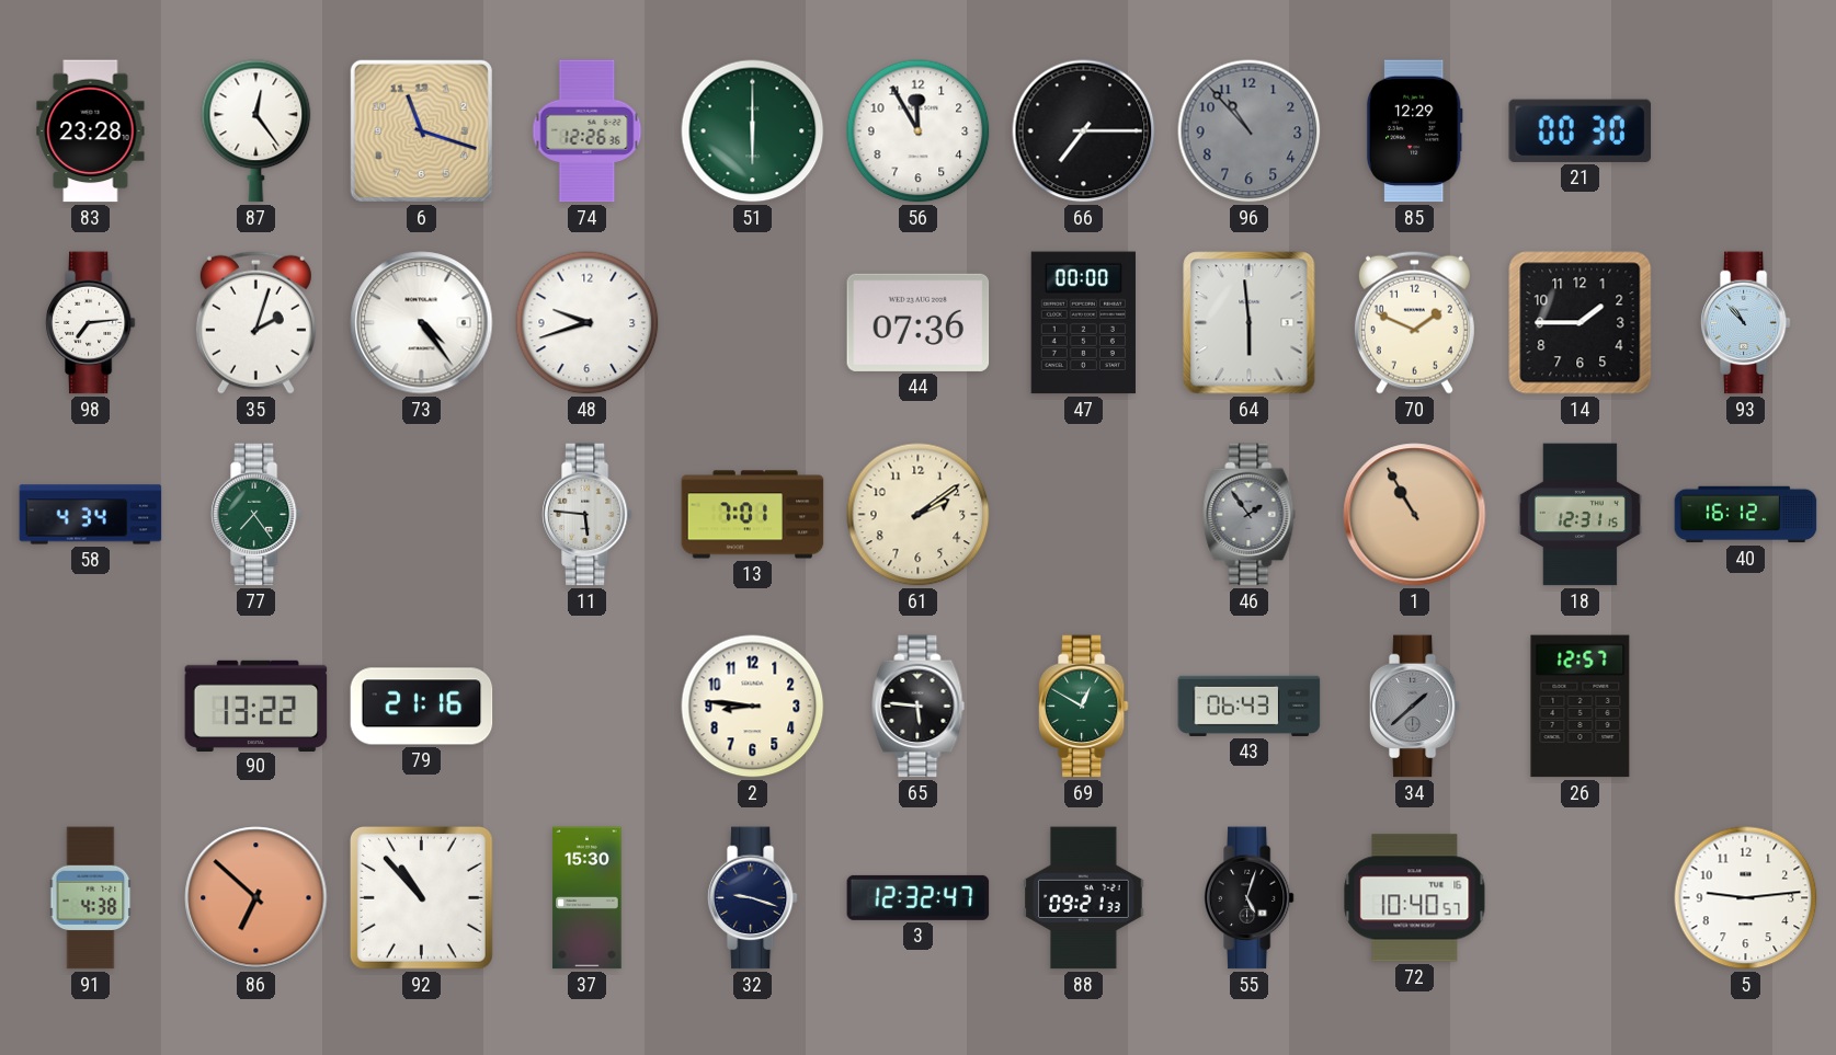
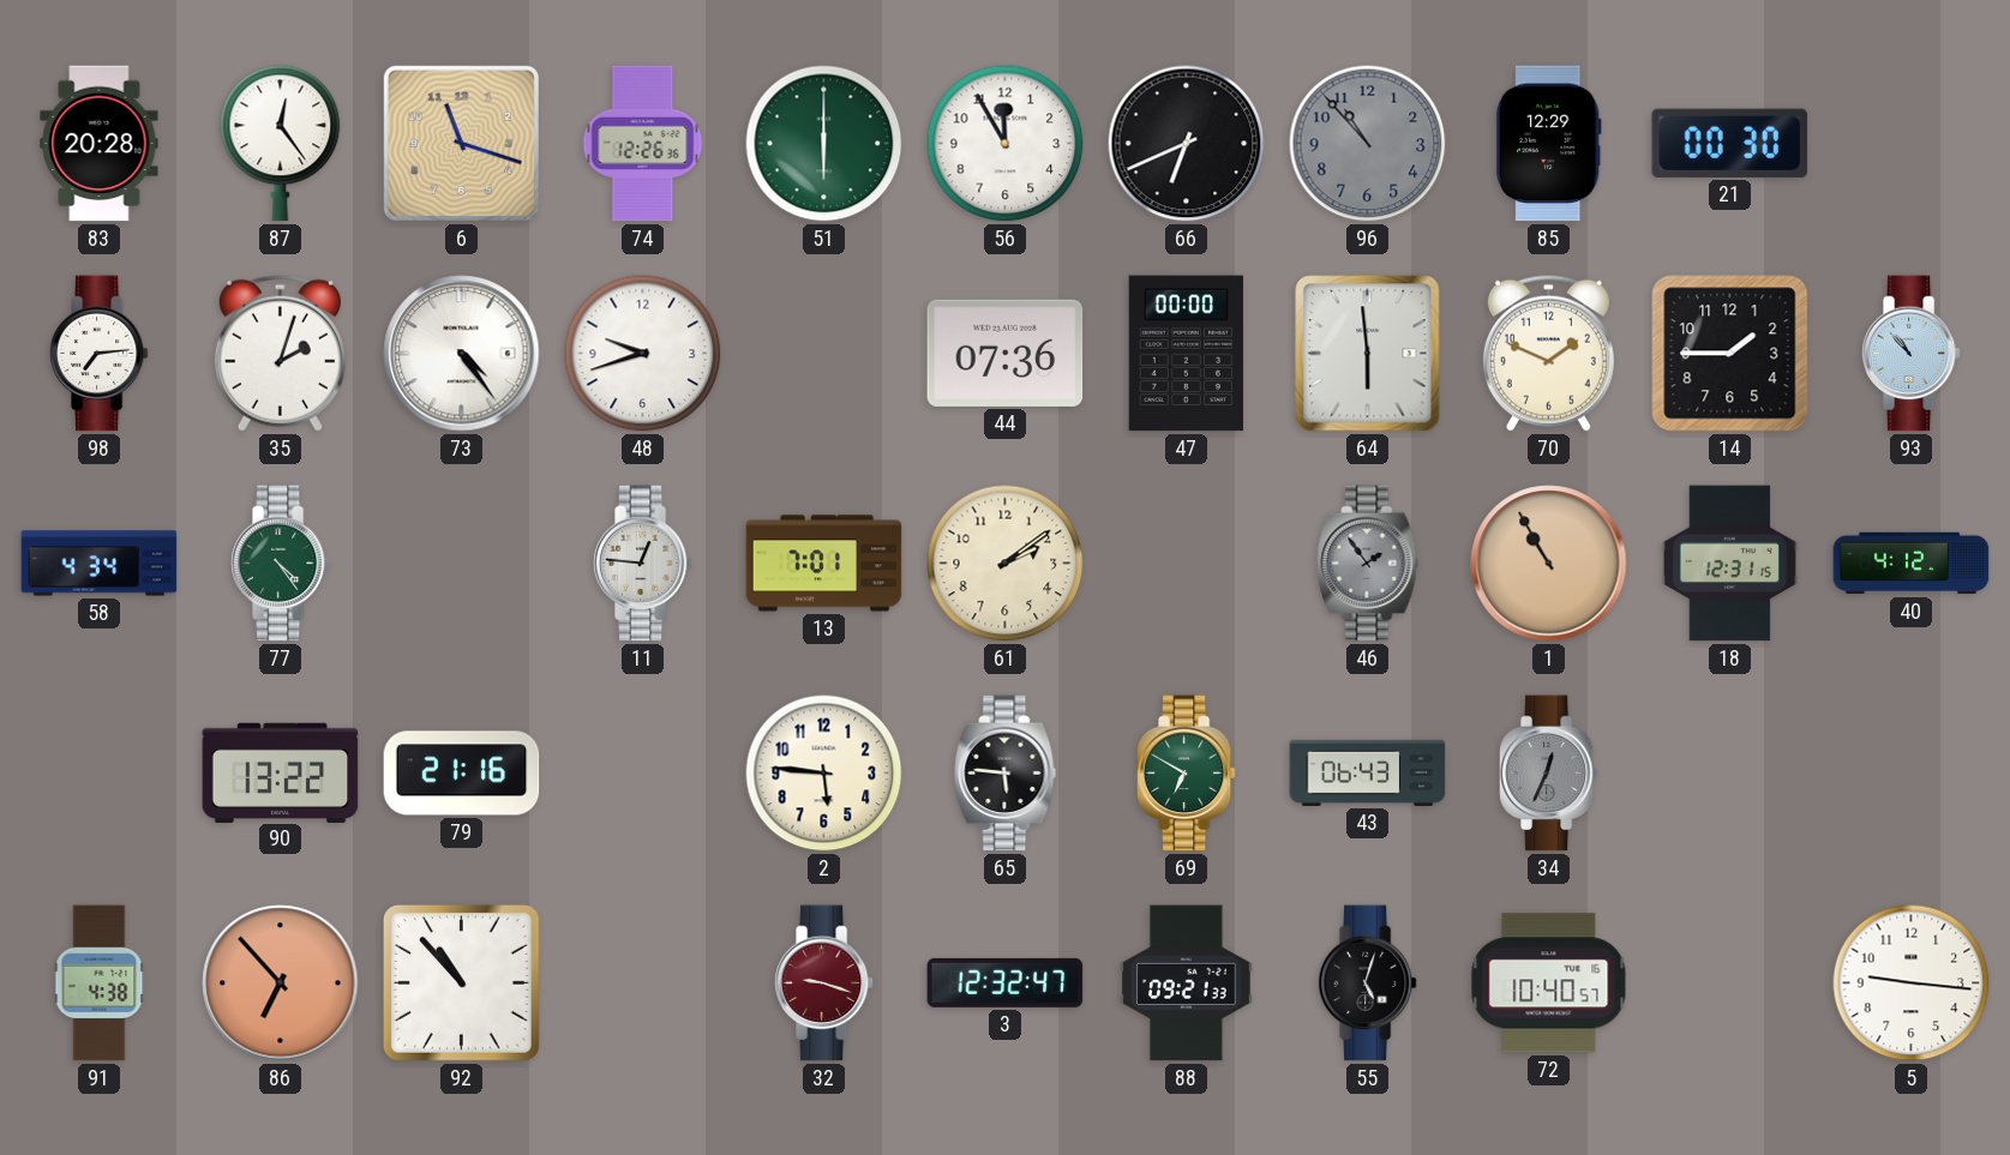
83: 23:28 -> 20:28
66: 7:15 -> 6:41
77: 7:24 -> 4:24
11: 5:46 -> 12:46
40: 16:12 -> 4:12
2: 8:46 -> 5:46
69: 12:50 -> 6:50
34: 1:38 -> 12:34
26: 12:57 -> none
86: 6:52 -> 6:53
37: 15:30 -> none
32 dial: navy -> burgundy
5: 9:14 -> 9:16
